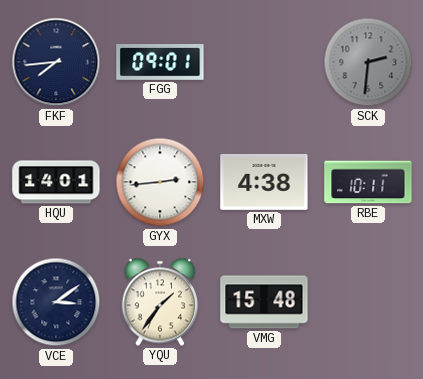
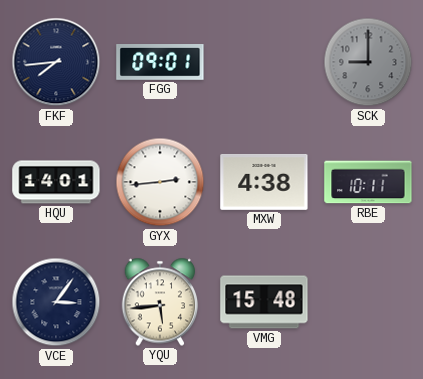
SCK: 2:31 -> 9:00
VCE: 3:09 -> 3:06
YQU: 1:36 -> 5:44
